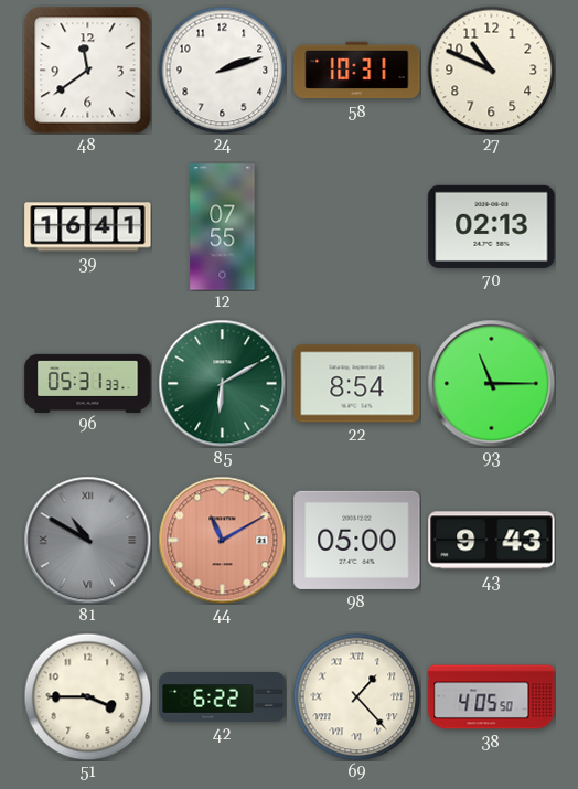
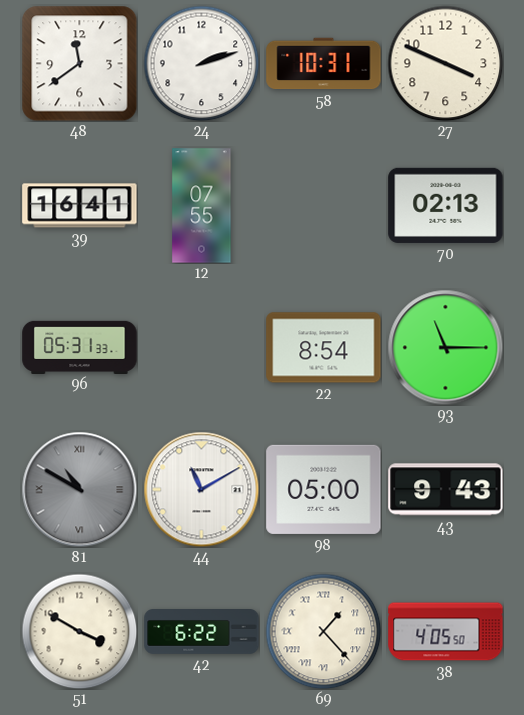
27: 10:49 -> 3:49
85: 6:10 -> none
44 dial: salmon -> white
51: 3:45 -> 3:50
